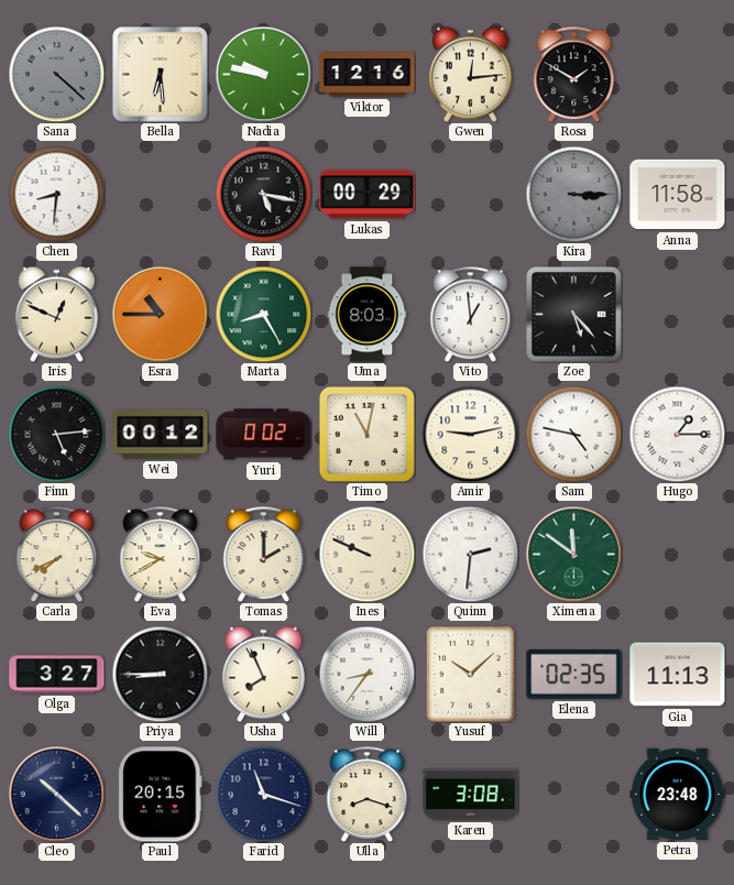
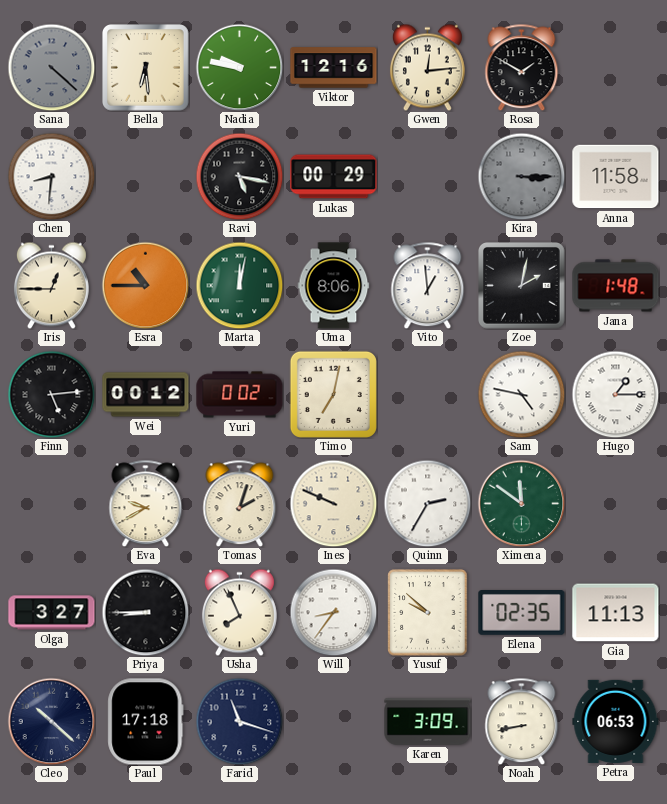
Iris: 12:49 -> 12:45
Marta: 8:25 -> 12:02
Uma: 8:03 -> 8:06
Zoe: 5:23 -> 2:02
Jana: none -> 1:48
Timo: 11:02 -> 7:02
Amir: 9:13 -> none
Carla: 7:41 -> none
Tomas: 2:00 -> 2:03
Quinn: 2:31 -> 2:35
Yusuf: 10:08 -> 9:52
Paul: 20:15 -> 17:18
Ulla: 8:18 -> none
Karen: 3:08 -> 3:09
Noah: none -> 8:43
Petra: 23:48 -> 06:53
